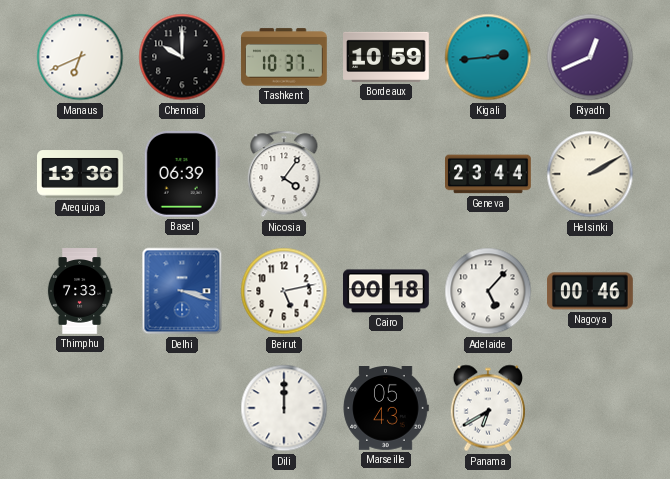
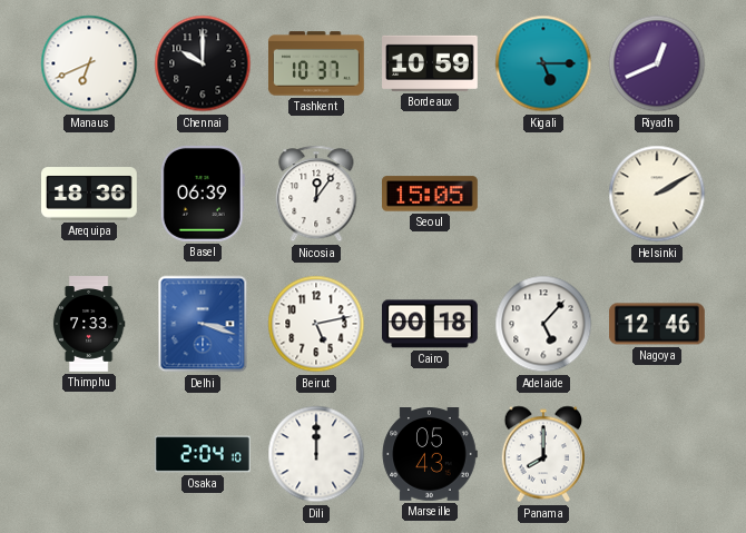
Kigali: 2:44 -> 5:15
Arequipa: 13:36 -> 18:36
Nicosia: 4:06 -> 12:06
Seoul: none -> 15:05
Geneva: 23:44 -> none
Nagoya: 00:46 -> 12:46
Osaka: none -> 2:04
Panama: 6:40 -> 8:00
